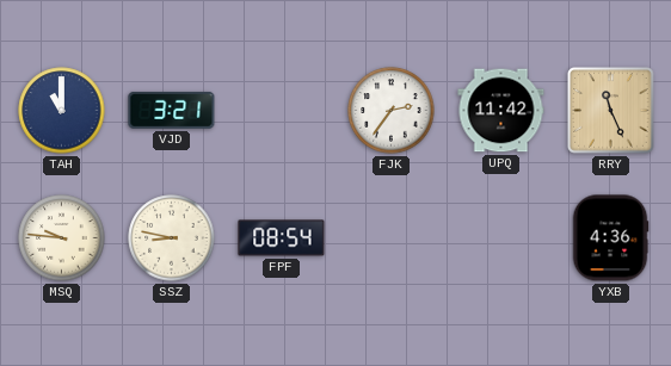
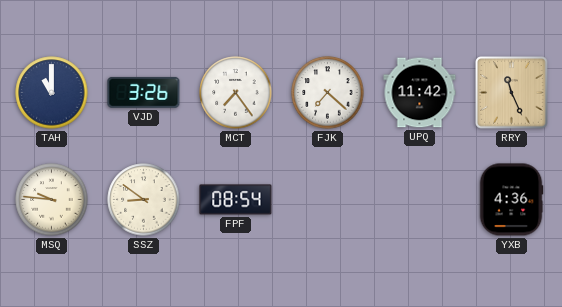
VJD: 3:21 -> 3:26
MCT: none -> 7:24
FJK: 2:36 -> 7:22
SSZ: 8:47 -> 8:51
